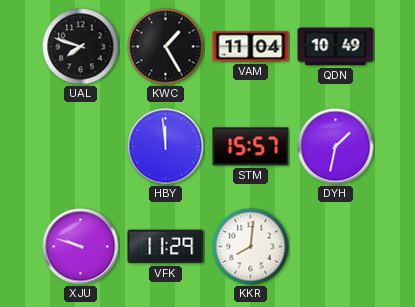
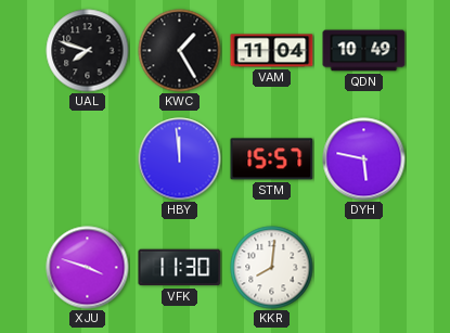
DYH: 1:32 -> 5:47
XJU: 9:48 -> 3:48
VFK: 11:29 -> 11:30
